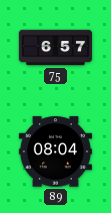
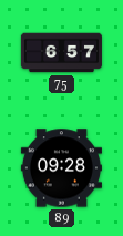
89: 08:04 -> 09:28
